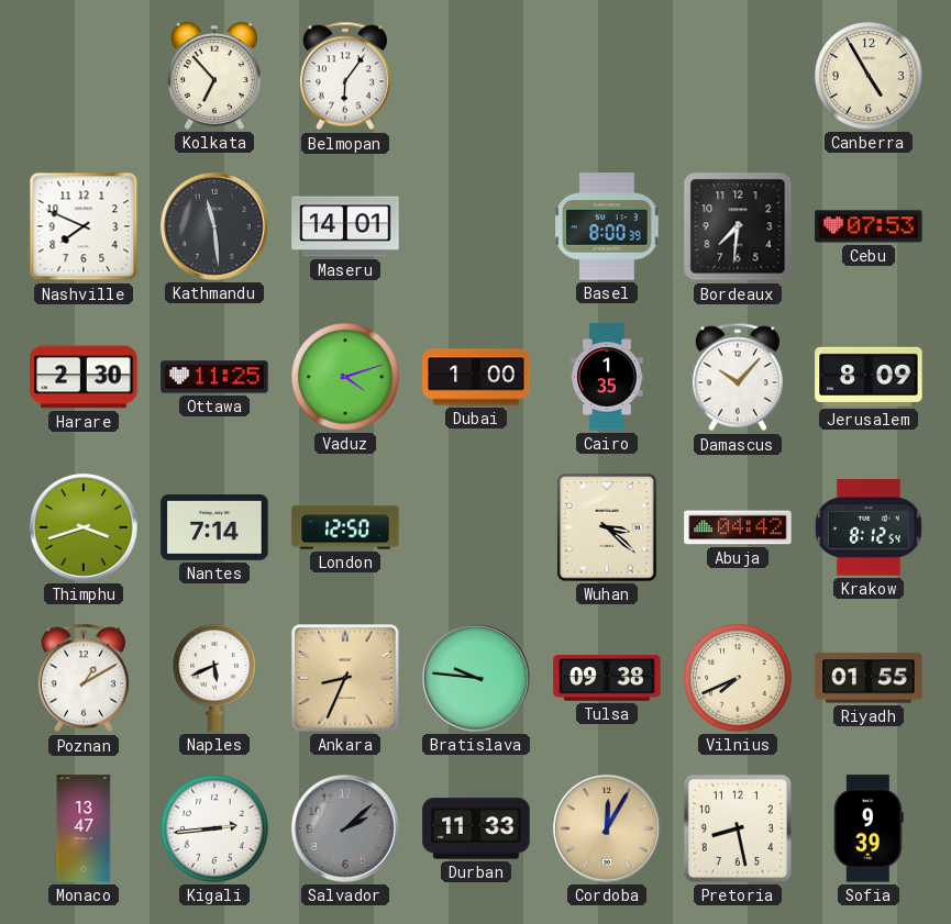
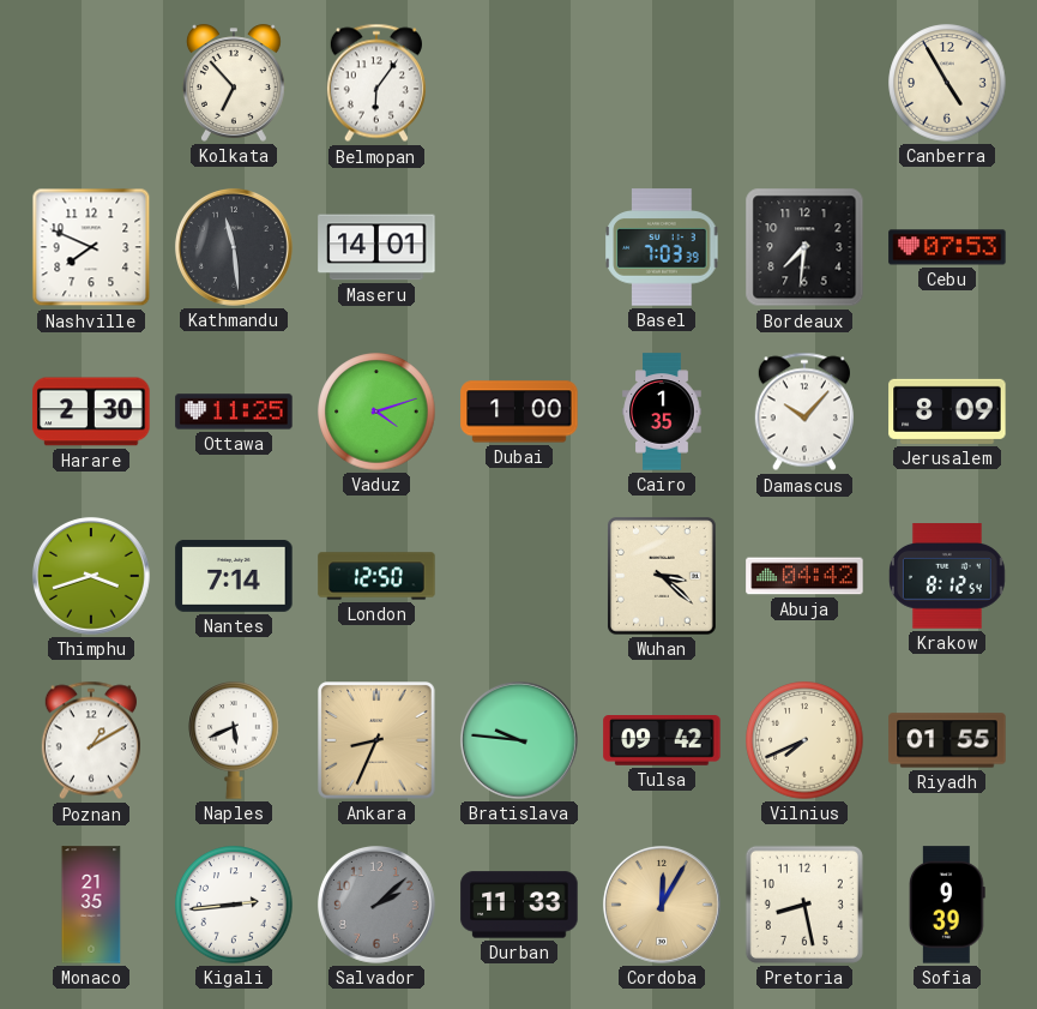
Basel: 8:00 -> 7:03
Tulsa: 09:38 -> 09:42
Monaco: 13:47 -> 21:35
